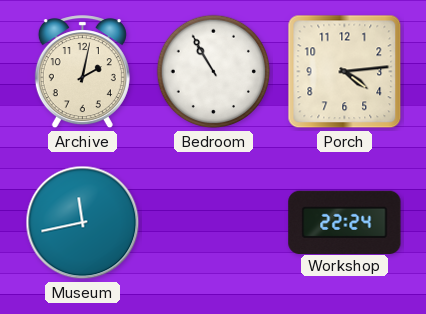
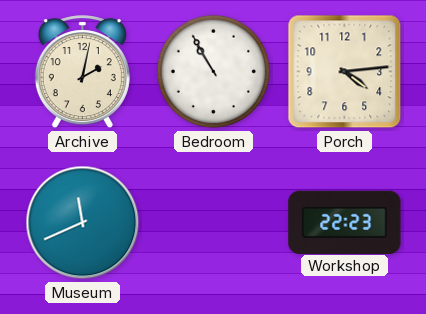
Museum: 11:43 -> 11:41
Workshop: 22:24 -> 22:23
